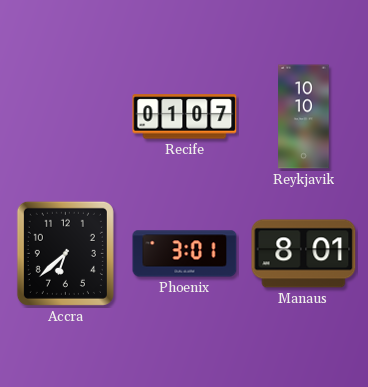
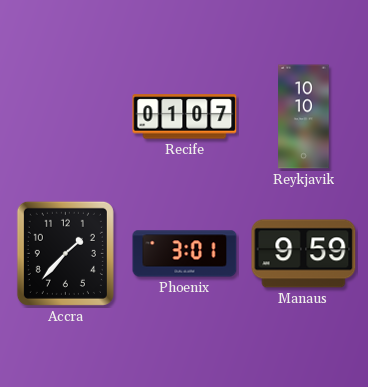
Accra: 6:38 -> 1:37
Manaus: 8:01 -> 9:59
